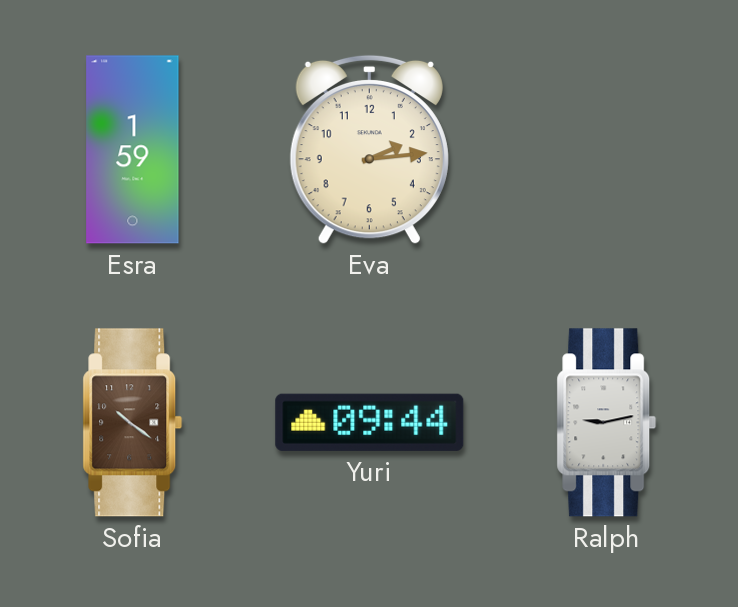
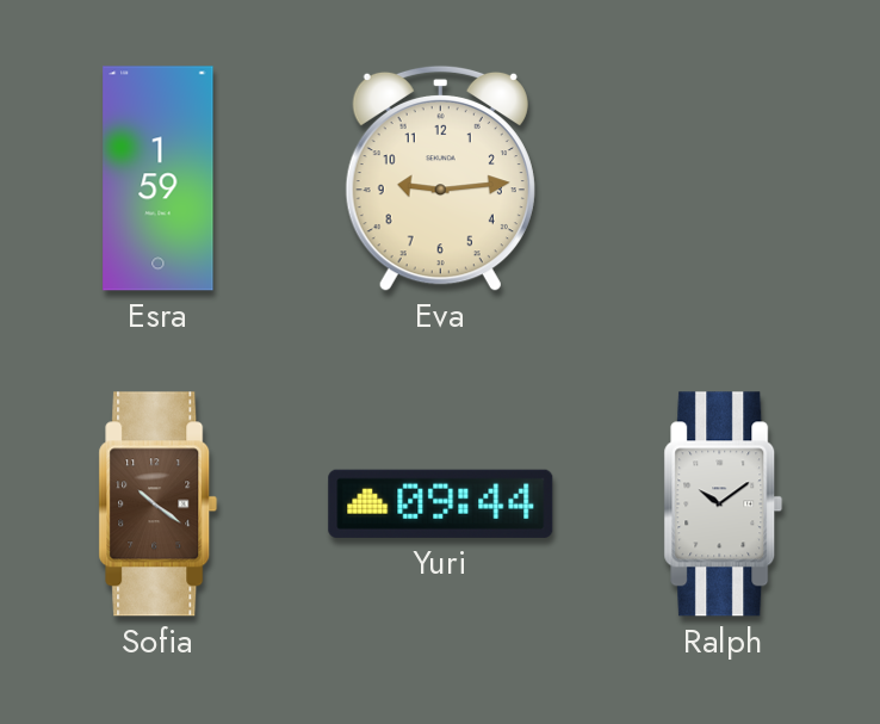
Eva: 2:14 -> 9:14
Ralph: 9:13 -> 10:09
